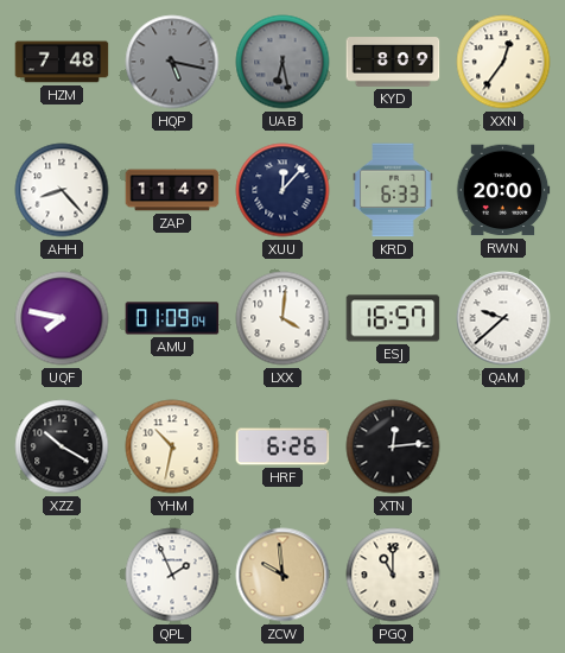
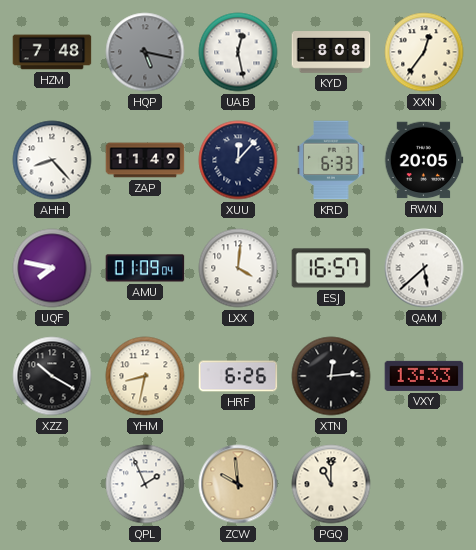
UAB: 6:28 -> 12:28
UAB dial: grey -> white
KYD: 8:09 -> 8:08
RWN: 20:00 -> 20:05
QAM: 9:38 -> 5:38
YHM: 10:32 -> 8:32
VXY: none -> 13:33
